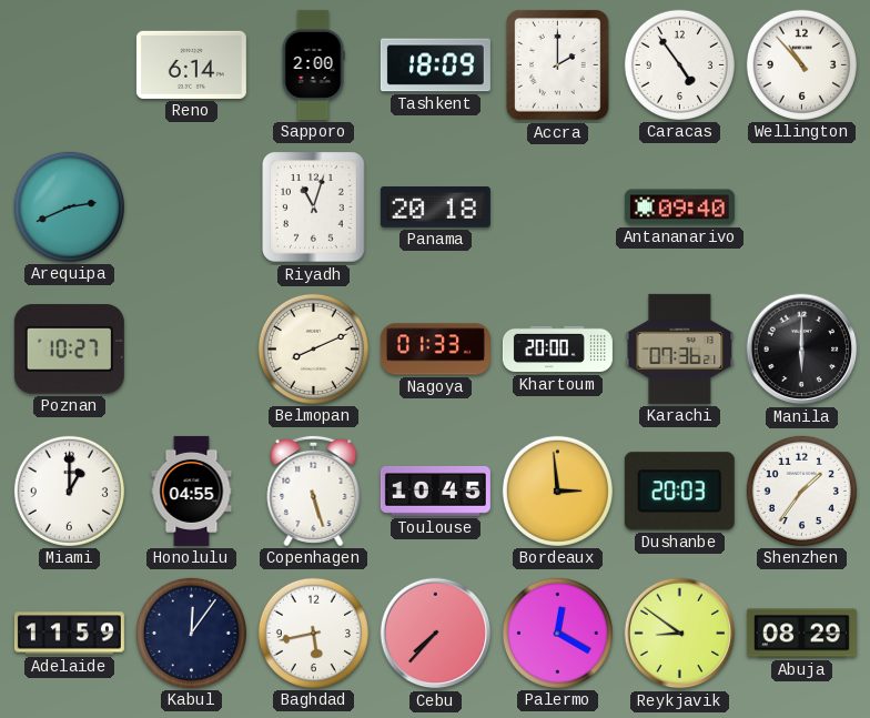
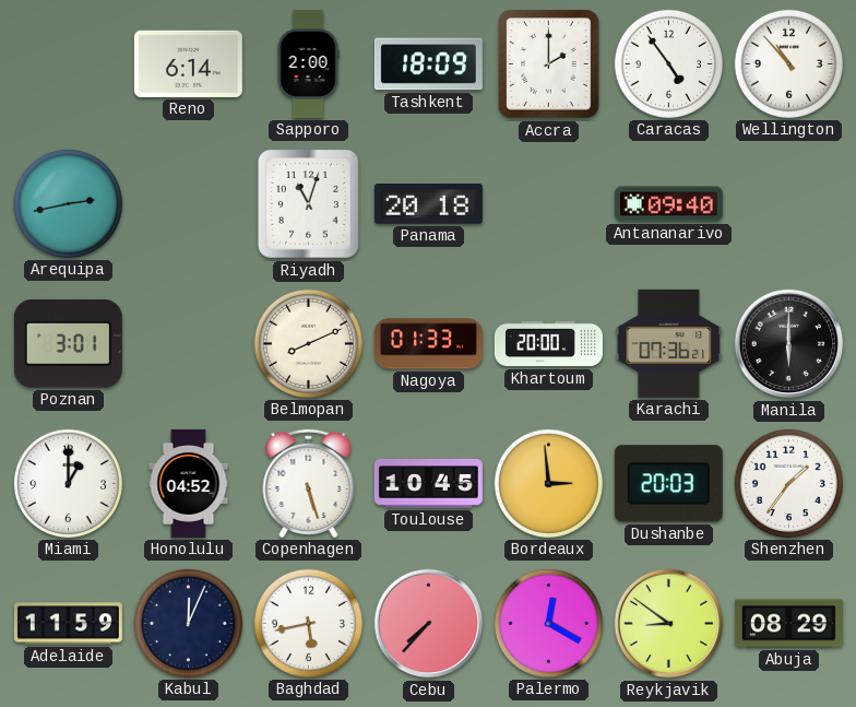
Arequipa: 2:41 -> 2:43
Poznan: 10:27 -> 3:01
Honolulu: 04:55 -> 04:52
Kabul: 12:06 -> 12:04
